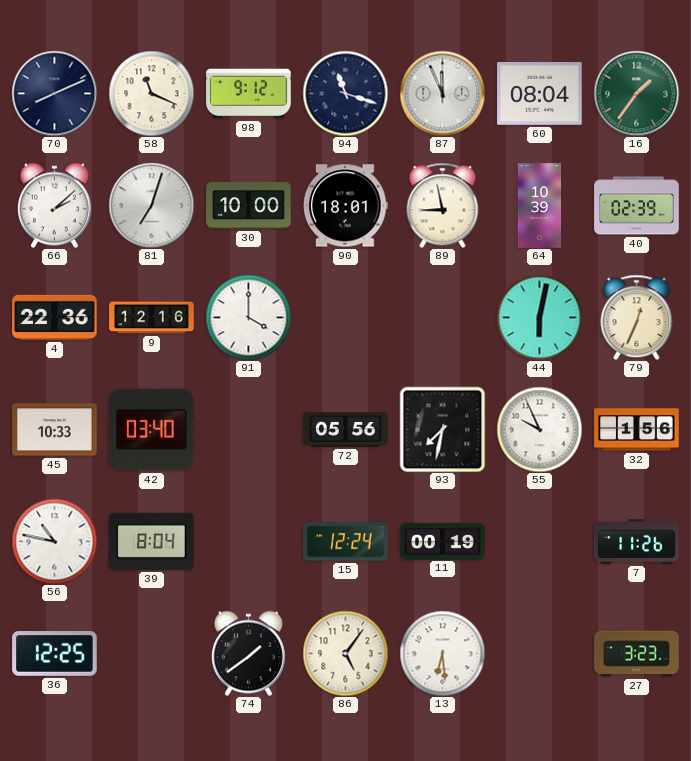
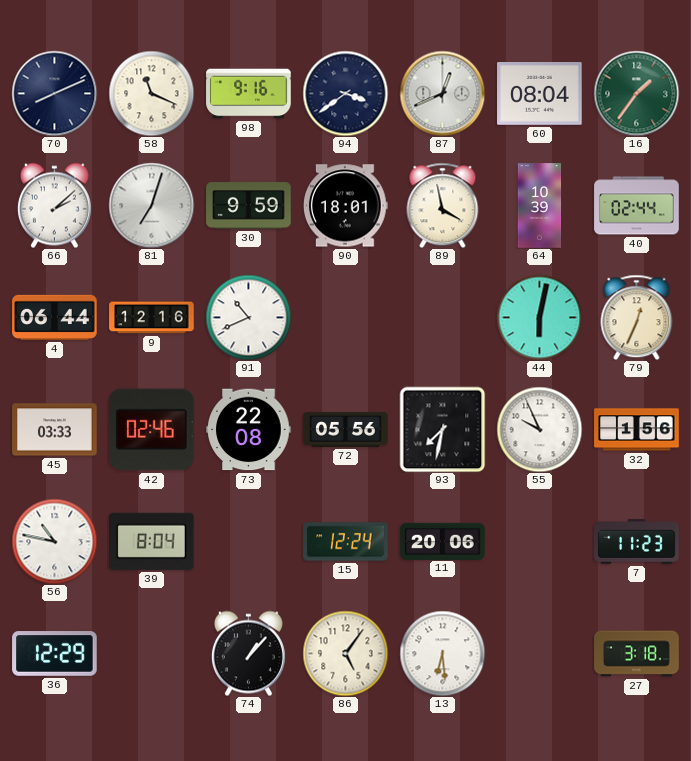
98: 9:12 -> 9:16
94: 11:18 -> 3:39
87: 11:56 -> 12:41
30: 10:00 -> 9:59
89: 8:58 -> 3:58
40: 02:39 -> 02:44
4: 22:36 -> 06:44
91: 4:00 -> 10:41
45: 10:33 -> 03:33
42: 03:40 -> 02:46
73: none -> 22:08
11: 00:19 -> 20:06
7: 11:26 -> 11:23
36: 12:25 -> 12:29
74: 1:39 -> 1:07
27: 3:23 -> 3:18
